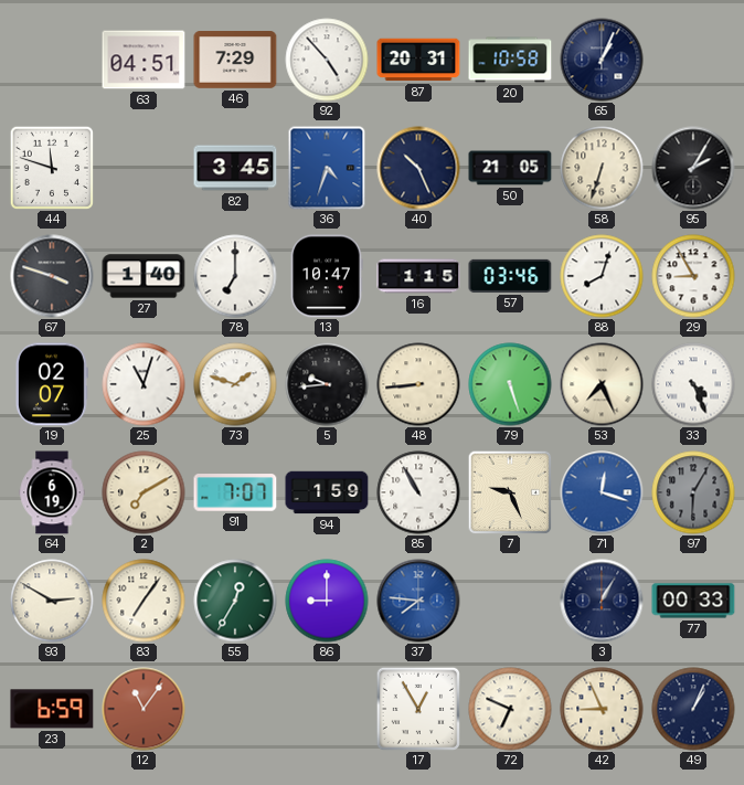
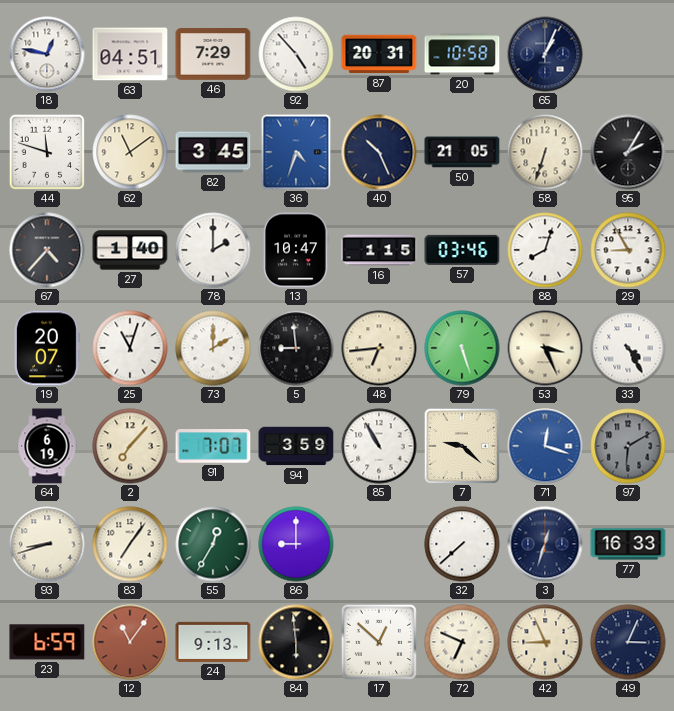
18: none -> 12:47
62: none -> 11:09
67: 3:48 -> 4:37
78: 7:00 -> 2:00
19: 02:07 -> 20:07
73: 1:48 -> 2:00
5: 9:44 -> 8:59
48: 8:44 -> 6:44
53: 7:26 -> 3:26
33: 4:26 -> 4:25
2: 7:10 -> 7:07
94: 1:59 -> 3:59
7: 9:26 -> 9:22
97: 6:05 -> 6:10
93: 2:50 -> 8:42
37: 7:46 -> none
32: none -> 7:38
3: 1:05 -> 12:33
77: 00:33 -> 16:33
24: none -> 9:13
84: none -> 5:59
17: 12:55 -> 12:52
49: 1:04 -> 3:04
